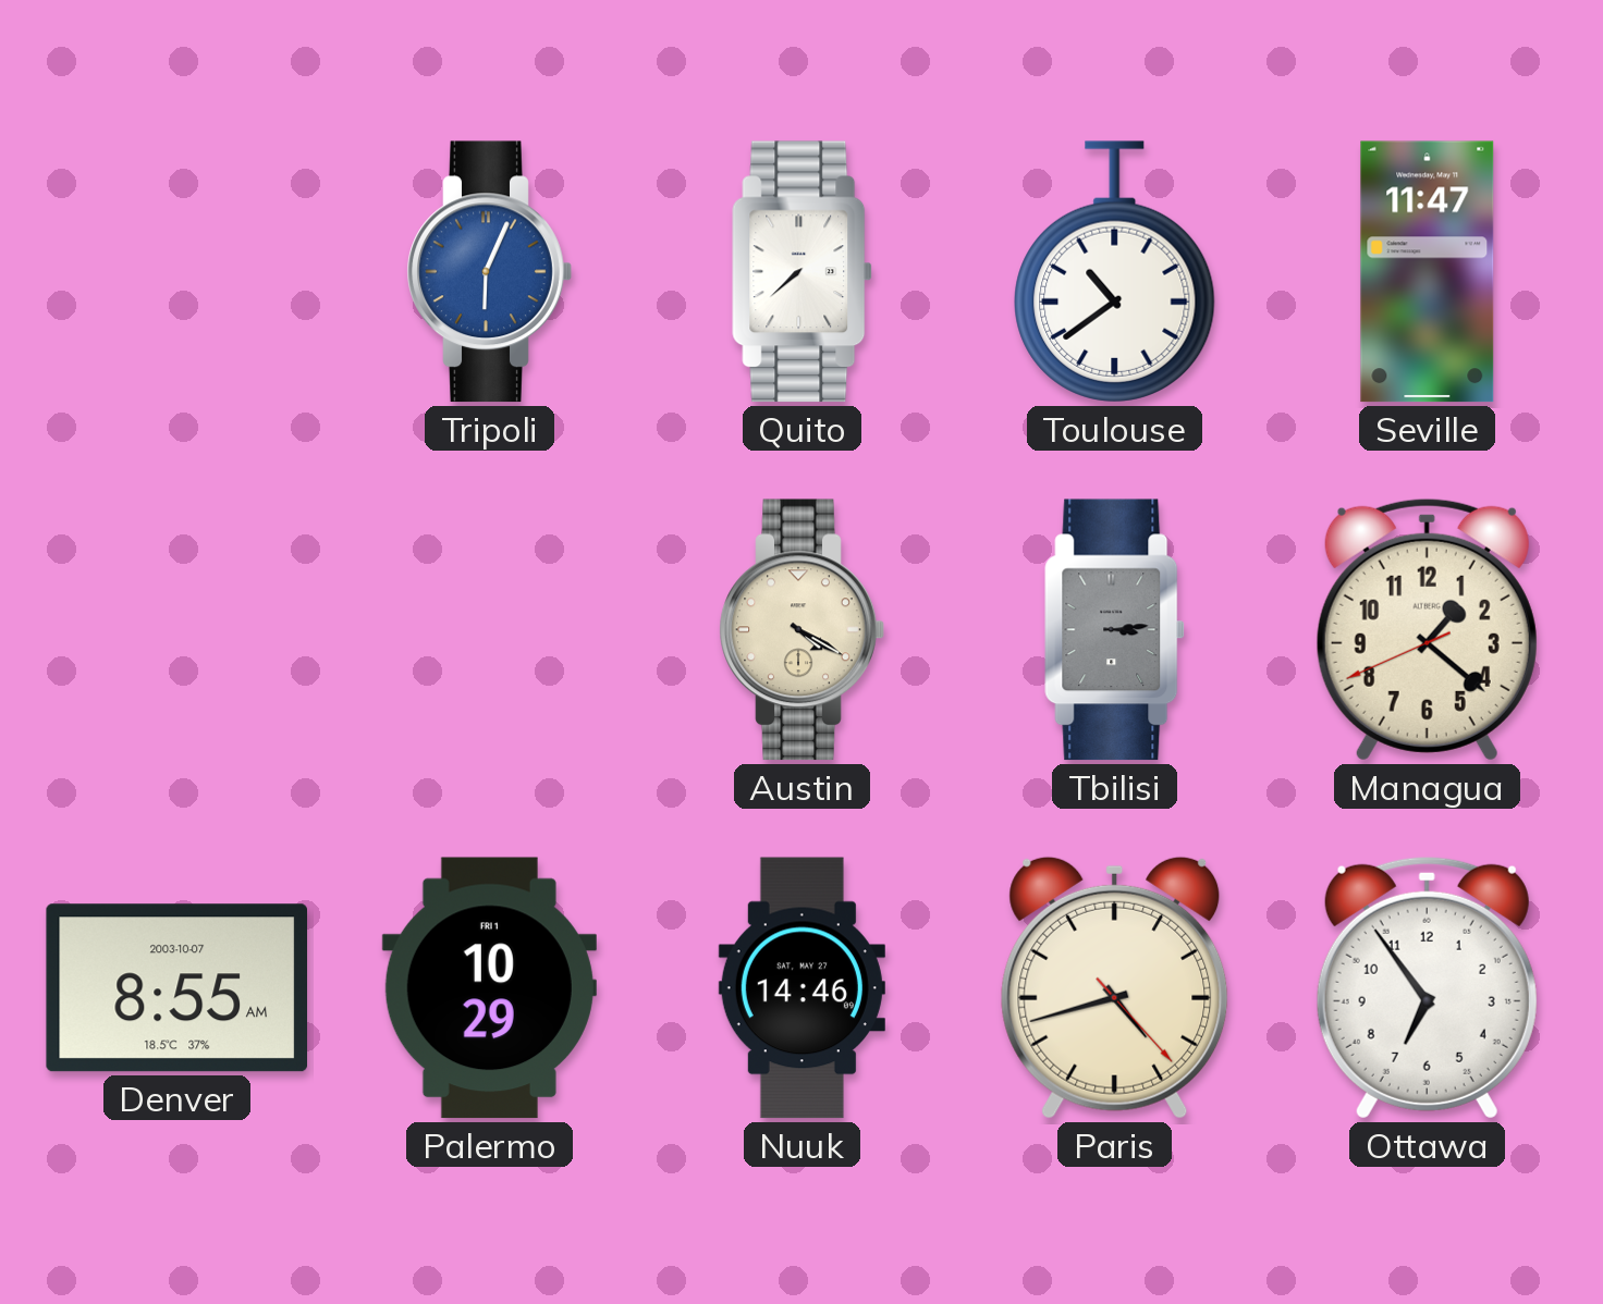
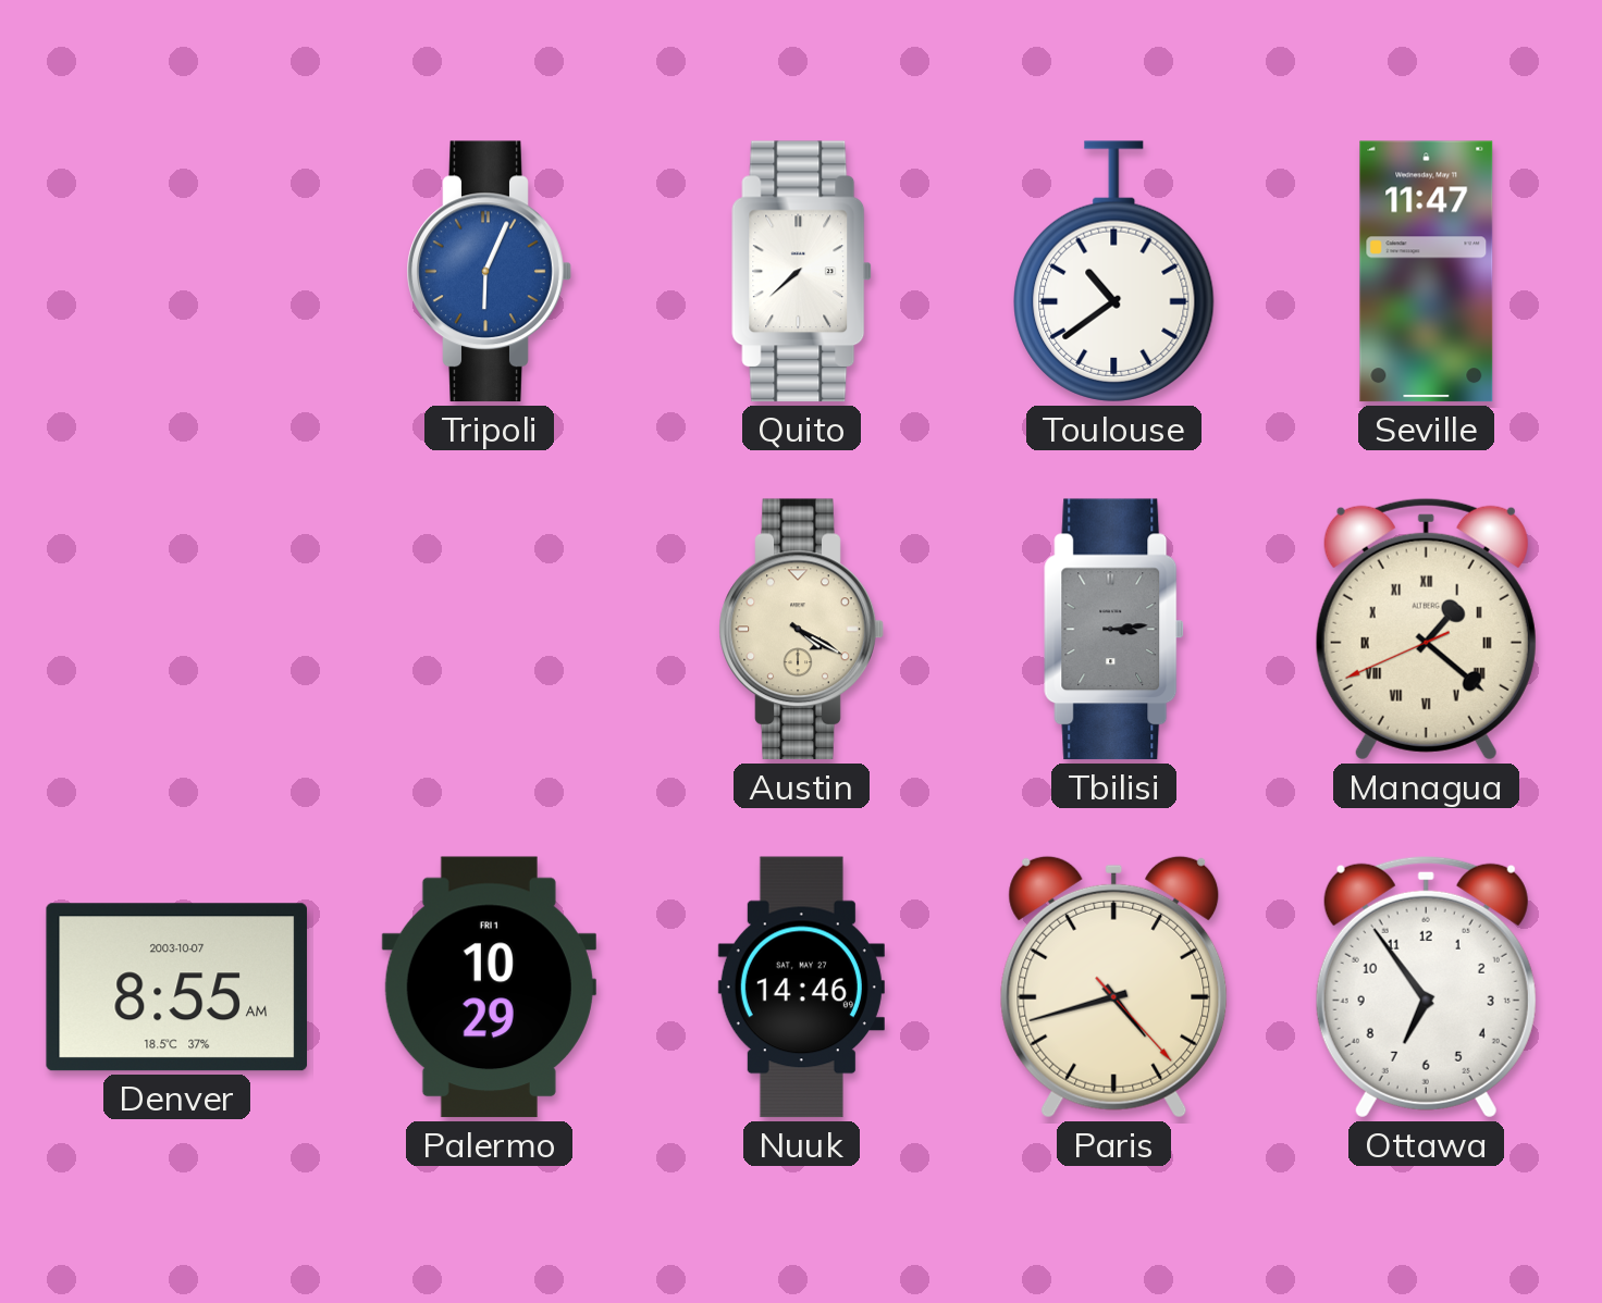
Managua numerals: Arabic -> Roman
